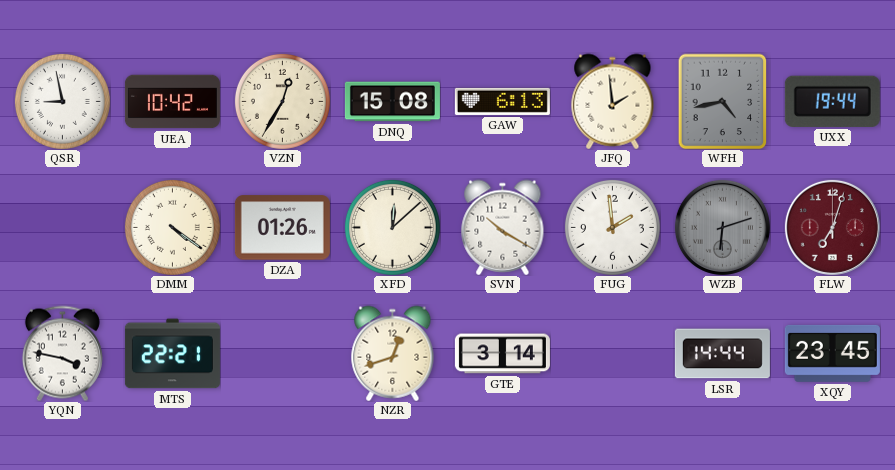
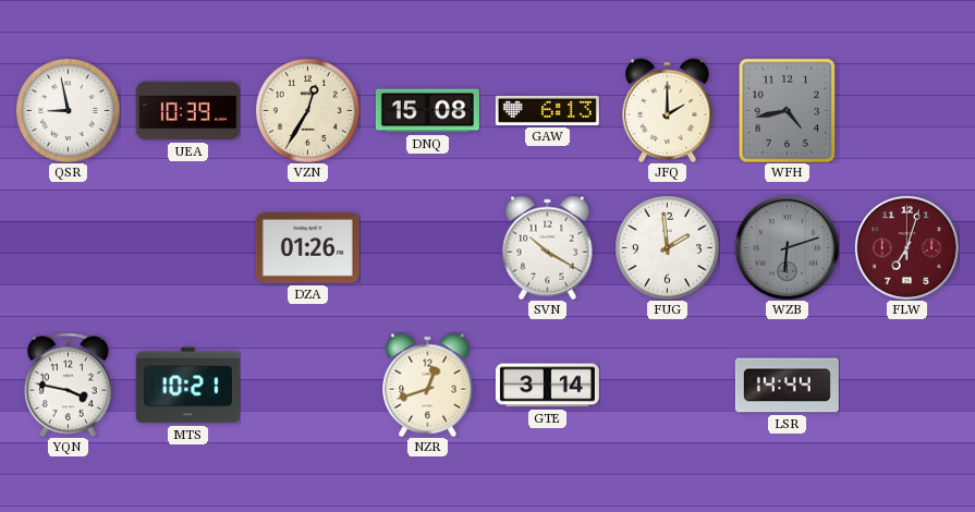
UEA: 10:42 -> 10:39
JFQ: 1:59 -> 2:00
UXX: 19:44 -> none
DMM: 4:21 -> none
XFD: 12:08 -> none
MTS: 22:21 -> 10:21
XQY: 23:45 -> none
